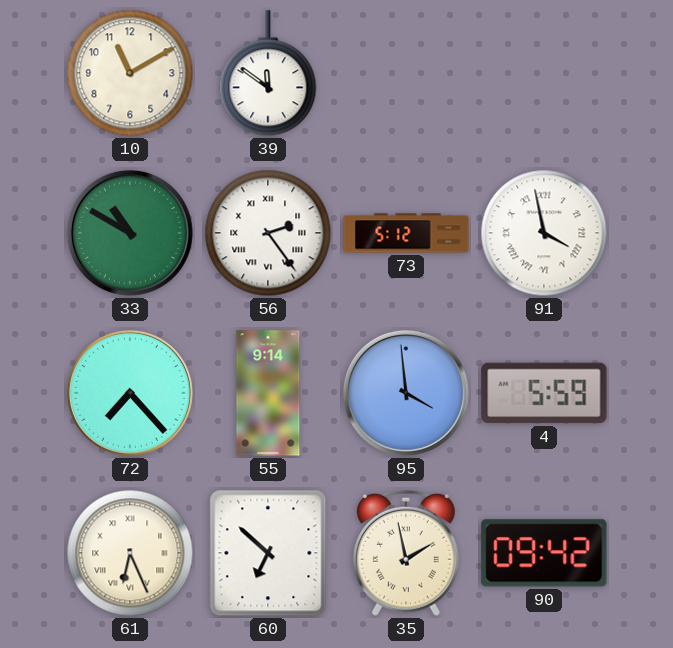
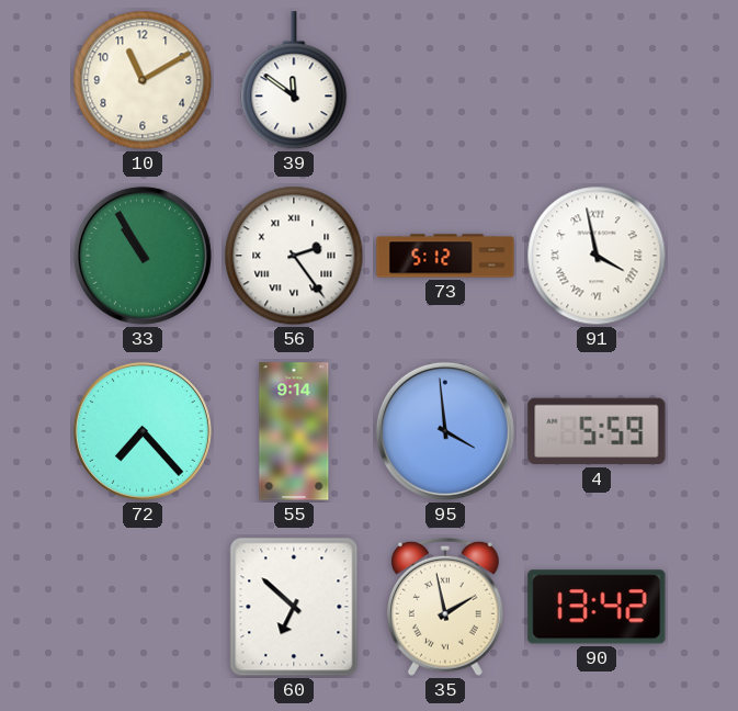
33: 10:50 -> 10:55
61: 6:26 -> none
90: 09:42 -> 13:42
